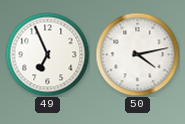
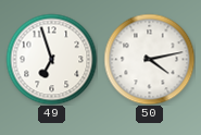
49: 6:56 -> 6:57
